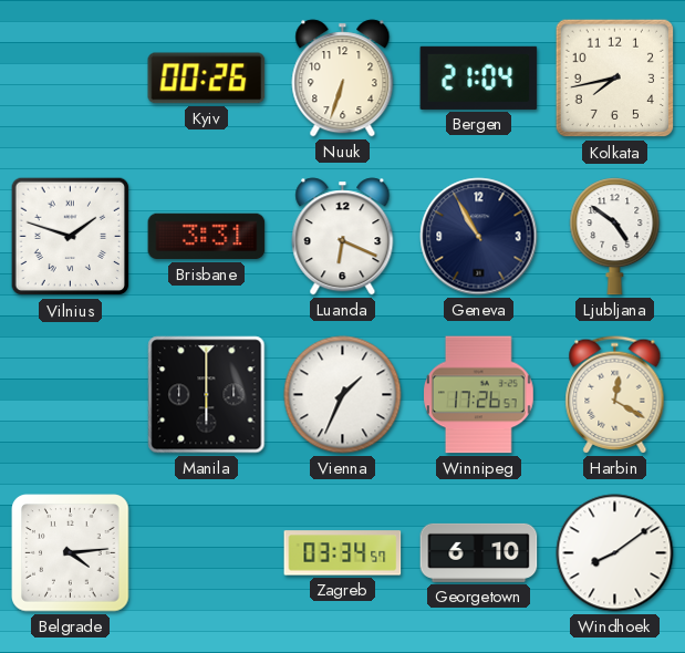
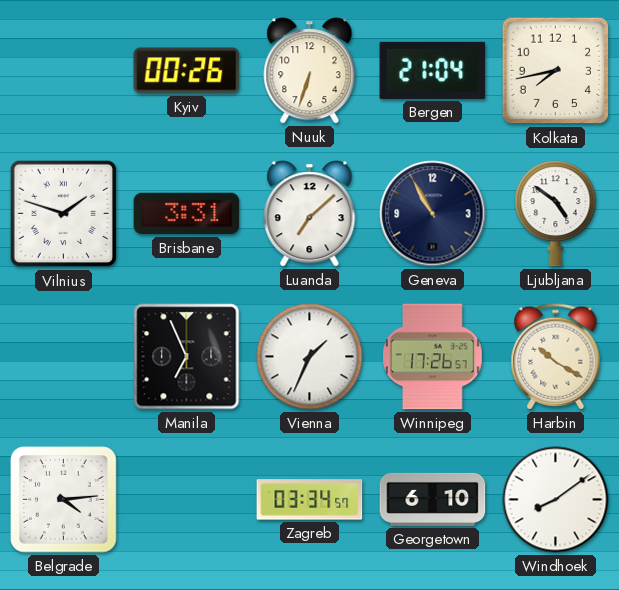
Luanda: 6:19 -> 7:08
Manila: 6:00 -> 6:56
Harbin: 12:20 -> 10:20
